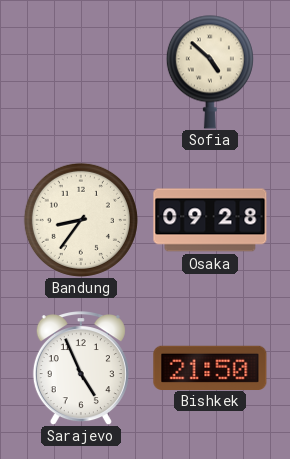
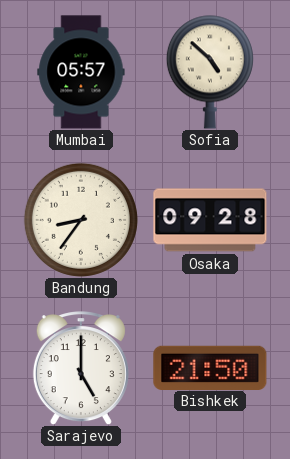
Mumbai: none -> 05:57
Sarajevo: 4:56 -> 5:00
